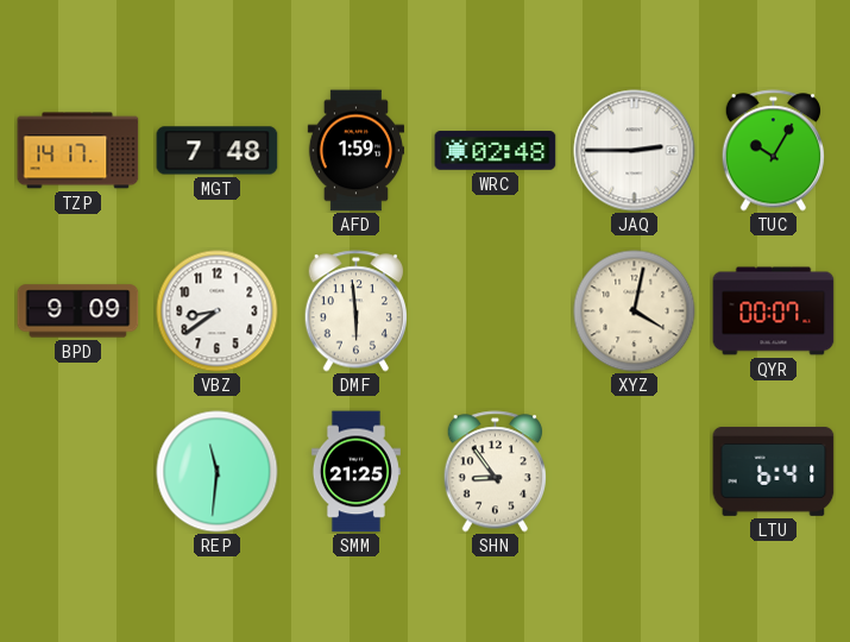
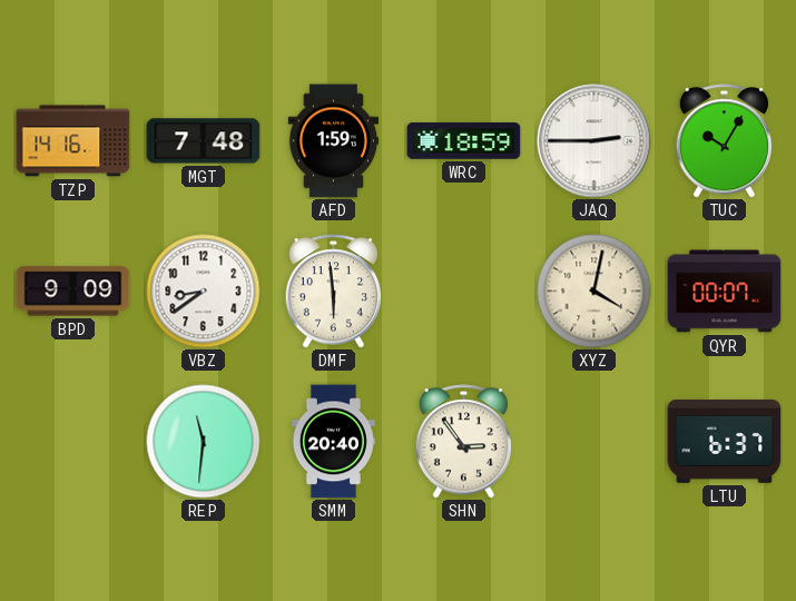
TZP: 14:17 -> 14:16
WRC: 02:48 -> 18:59
SMM: 21:25 -> 20:40
SHN: 8:54 -> 2:54
LTU: 6:41 -> 6:37
